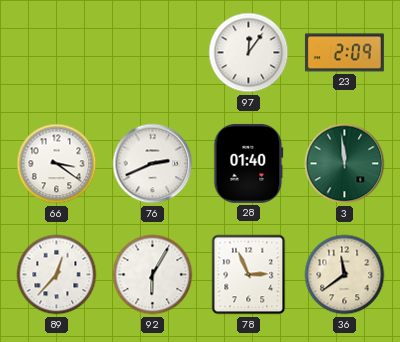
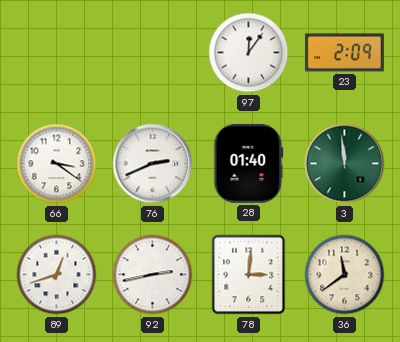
89: 12:37 -> 12:42
92: 6:05 -> 2:43
78: 2:56 -> 3:01
